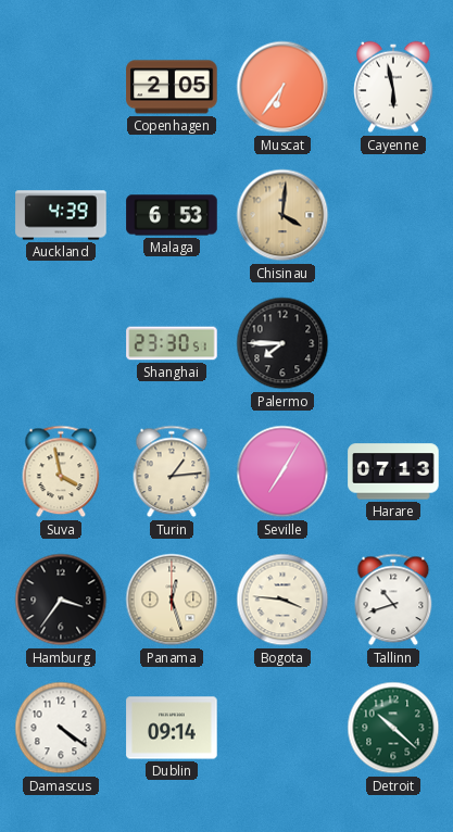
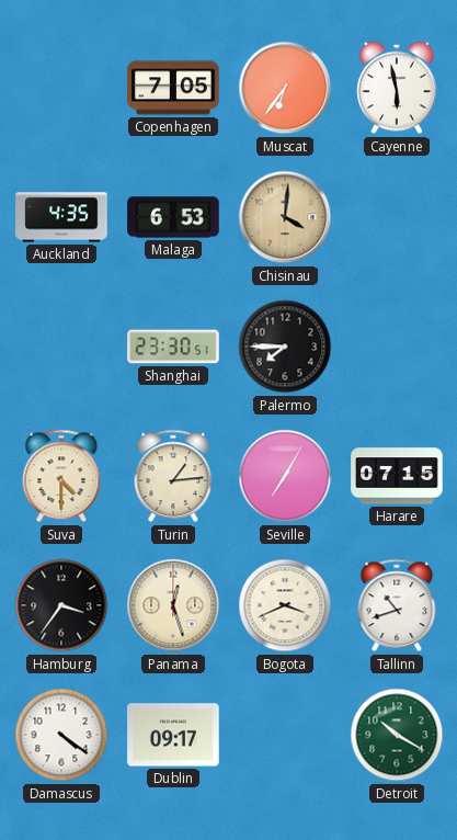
Copenhagen: 2:05 -> 7:05
Auckland: 4:39 -> 4:35
Suva: 3:58 -> 4:30
Harare: 07:13 -> 07:15
Bogota: 3:46 -> 3:41
Dublin: 09:14 -> 09:17
Detroit: 10:22 -> 10:20
